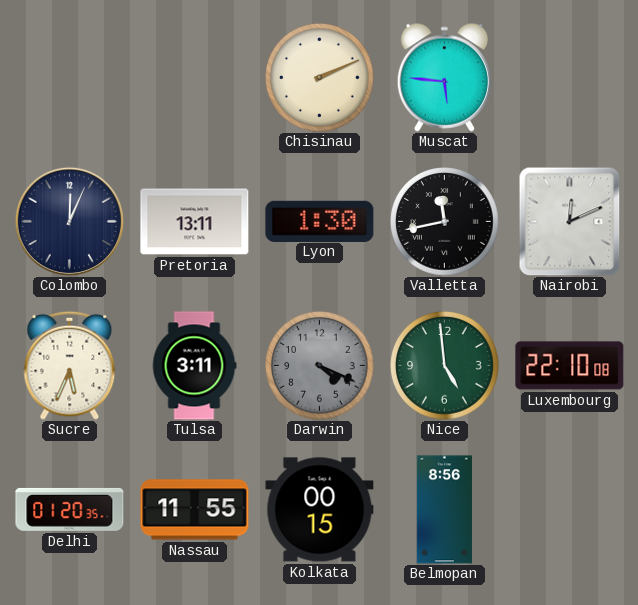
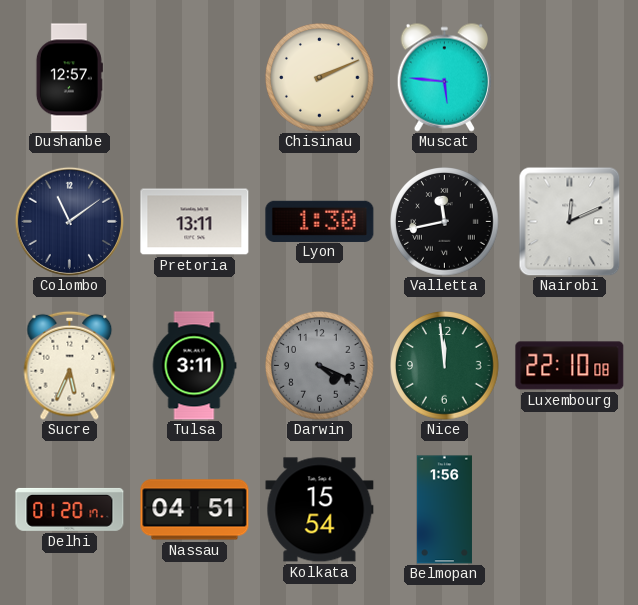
Dushanbe: none -> 12:57
Colombo: 12:04 -> 11:09
Nice: 4:59 -> 11:59
Delhi: 01:20:35 -> 01:20:17
Nassau: 11:55 -> 04:51
Kolkata: 00:15 -> 15:54
Belmopan: 8:56 -> 1:56
